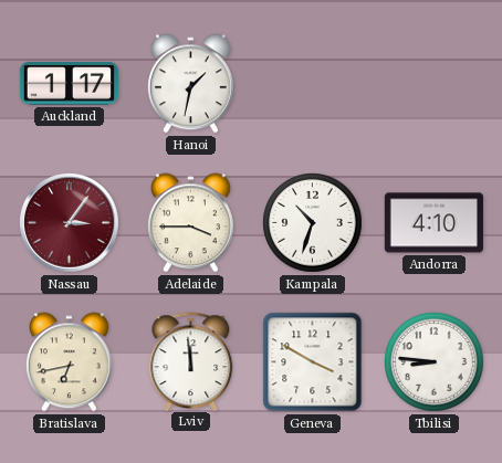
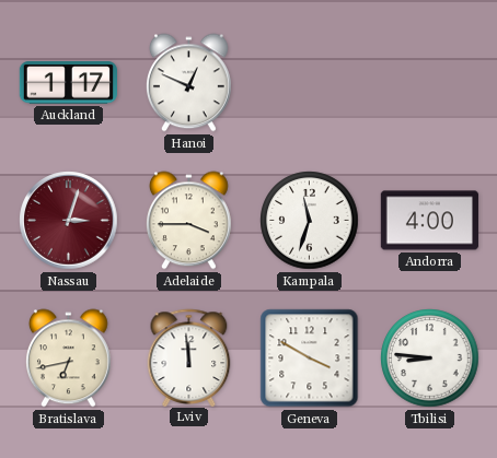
Hanoi: 1:32 -> 12:49
Nassau: 3:06 -> 3:03
Kampala: 10:33 -> 11:33
Andorra: 4:10 -> 4:00
